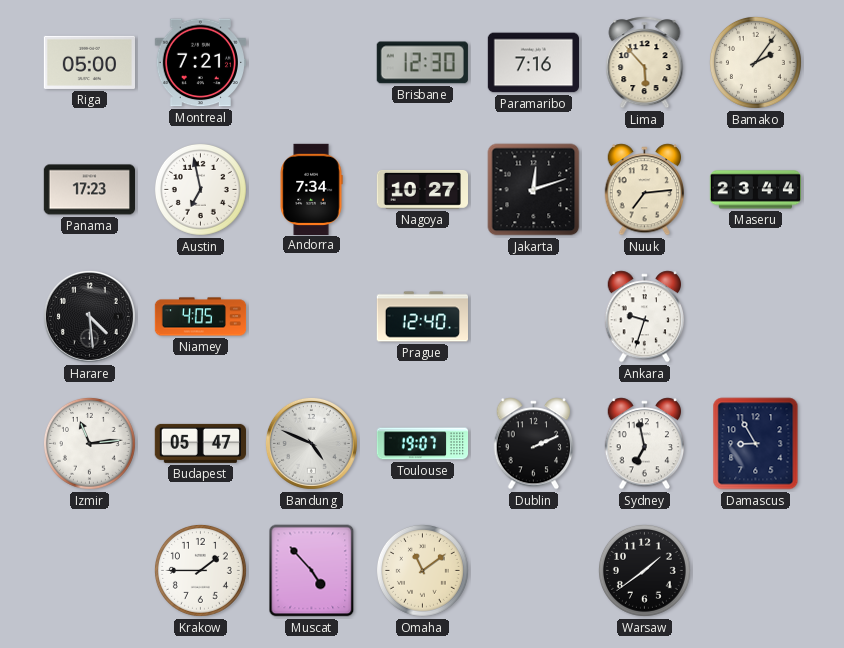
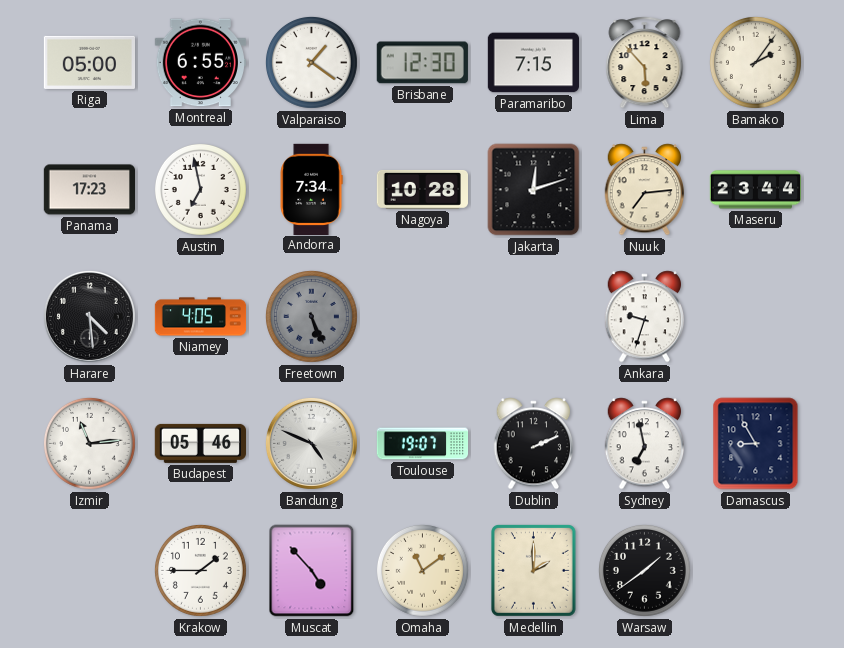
Montreal: 7:21 -> 6:55
Valparaiso: none -> 1:21
Paramaribo: 7:16 -> 7:15
Nagoya: 10:27 -> 10:28
Freetown: none -> 5:26
Prague: 12:40 -> none
Budapest: 05:47 -> 05:46
Medellin: none -> 2:00
